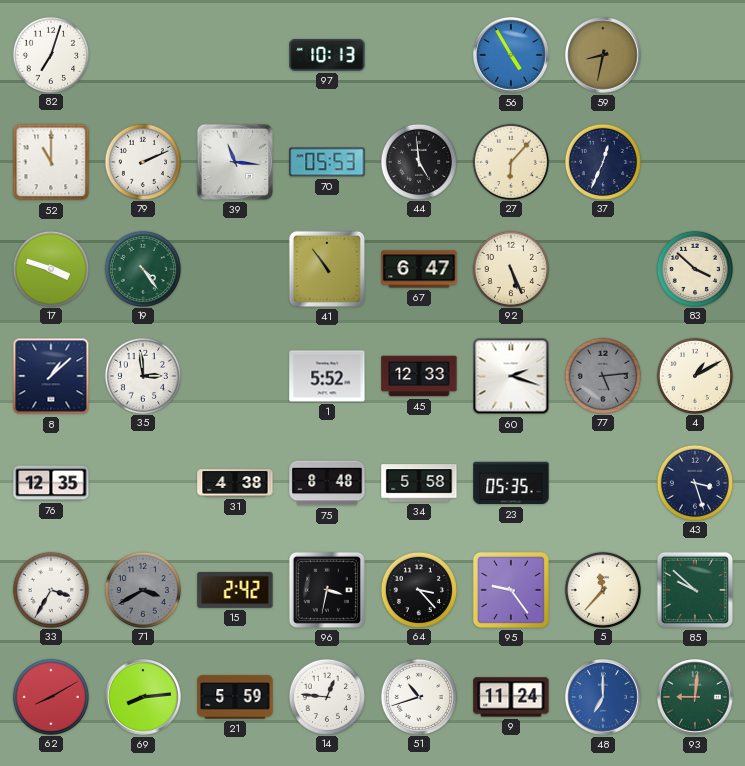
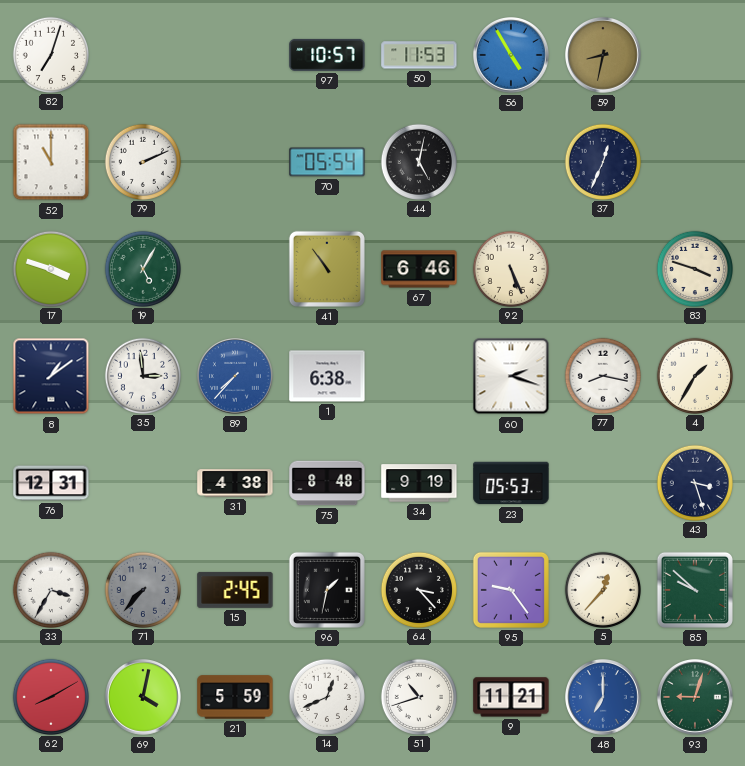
97: 10:13 -> 10:57
50: none -> 11:53
39: 11:16 -> none
70: 05:53 -> 05:54
44: 4:59 -> 5:02
27: 6:07 -> none
19: 4:24 -> 5:05
67: 6:47 -> 6:46
83: 3:52 -> 3:48
8: 1:08 -> 1:09
89: none -> 7:37
1: 5:52 -> 6:38
45: 12:33 -> none
77: 5:14 -> 8:17
77 dial: grey -> white
4: 1:10 -> 1:35
76: 12:35 -> 12:31
34: 5:58 -> 9:19
23: 05:35 -> 05:53
71: 3:40 -> 7:37
15: 2:42 -> 2:45
96: 3:32 -> 1:32
5: 11:37 -> 12:37
69: 8:14 -> 4:02
14: 12:46 -> 12:41
9: 11:24 -> 11:21
93: 9:01 -> 9:03
